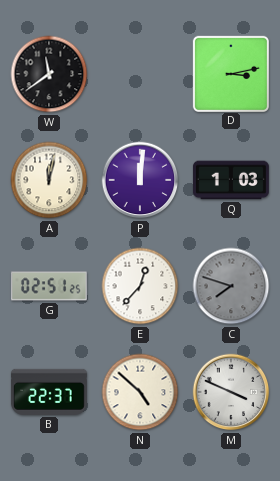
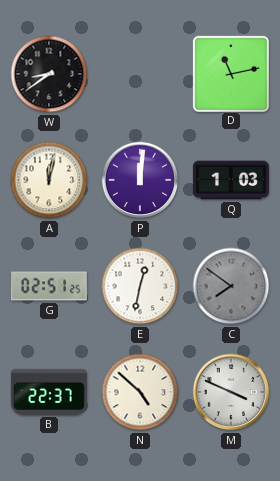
W: 11:39 -> 8:39
D: 3:13 -> 11:13
E: 12:37 -> 12:32
C: 7:48 -> 7:51
